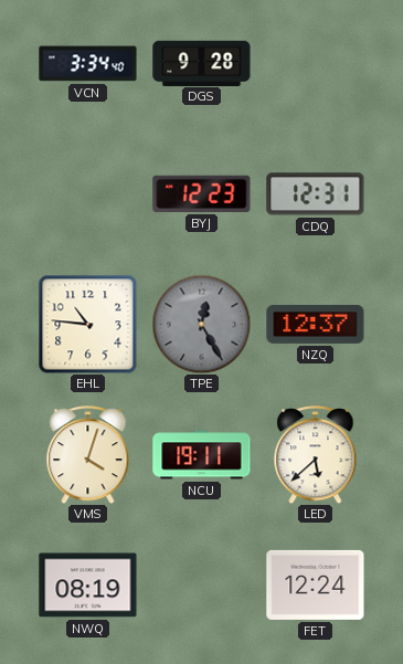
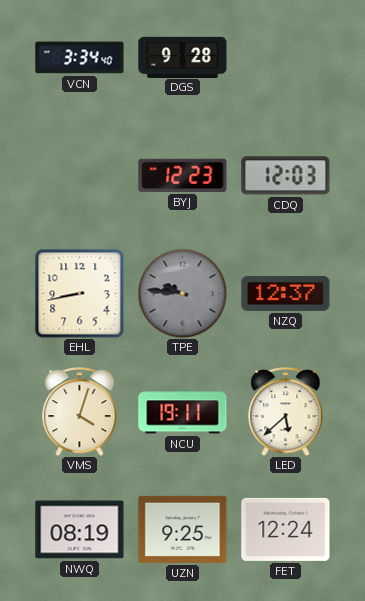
CDQ: 12:31 -> 12:03
EHL: 10:46 -> 8:43
TPE: 12:25 -> 9:46
UZN: none -> 9:25
